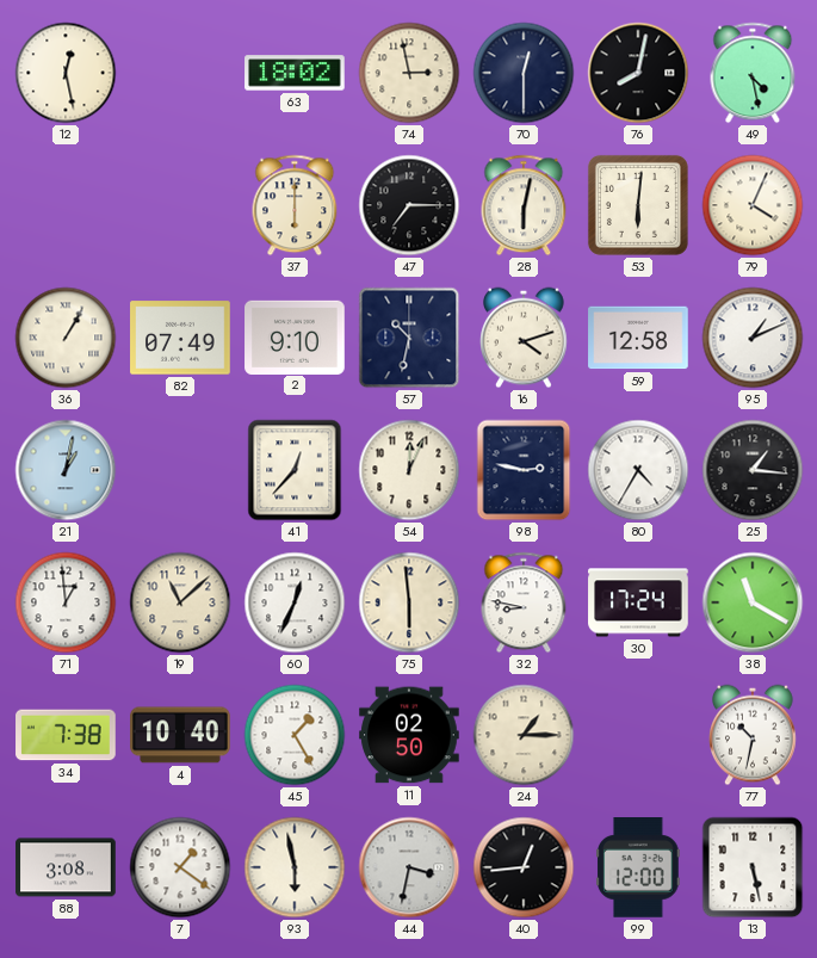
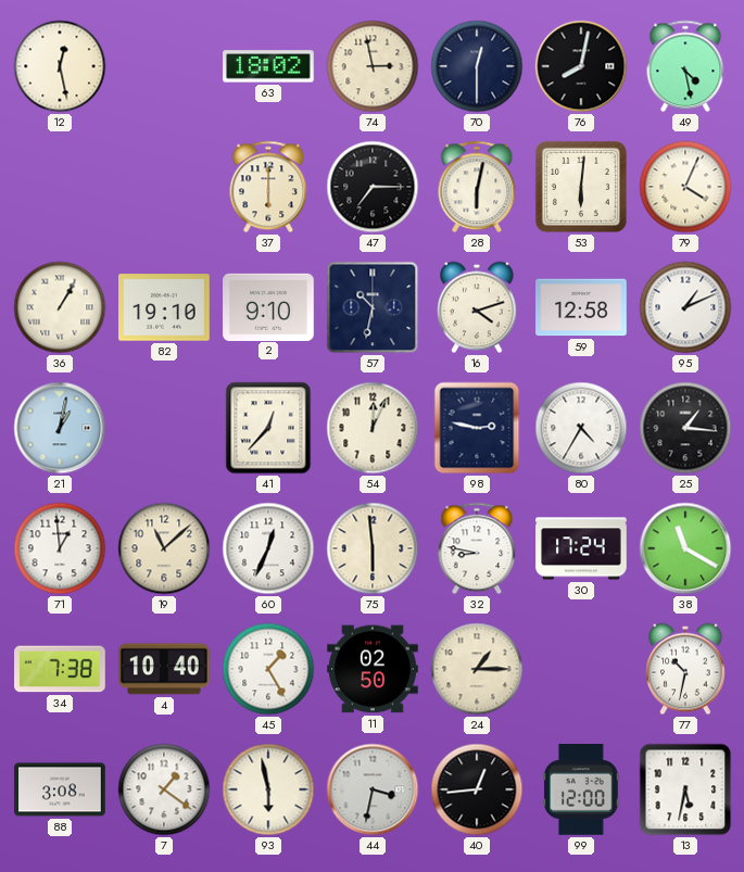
82: 07:49 -> 19:10
13: 5:28 -> 5:32
